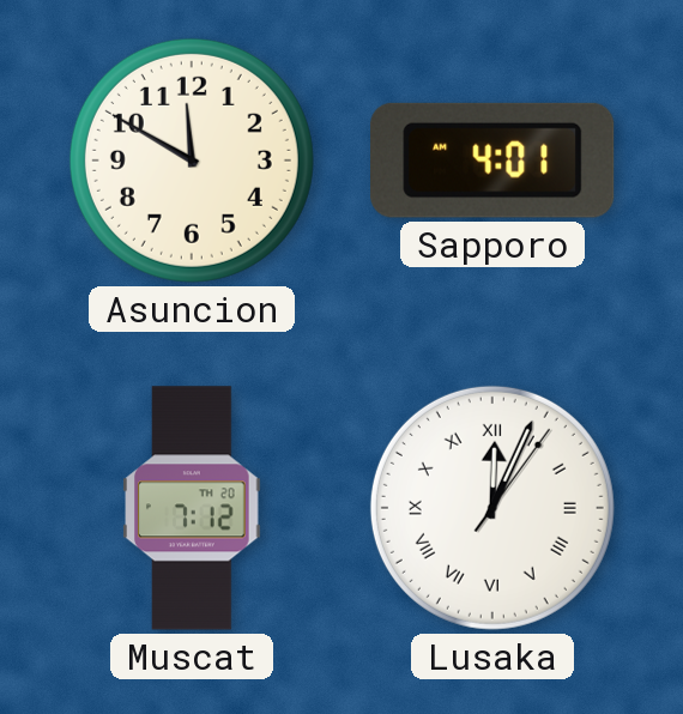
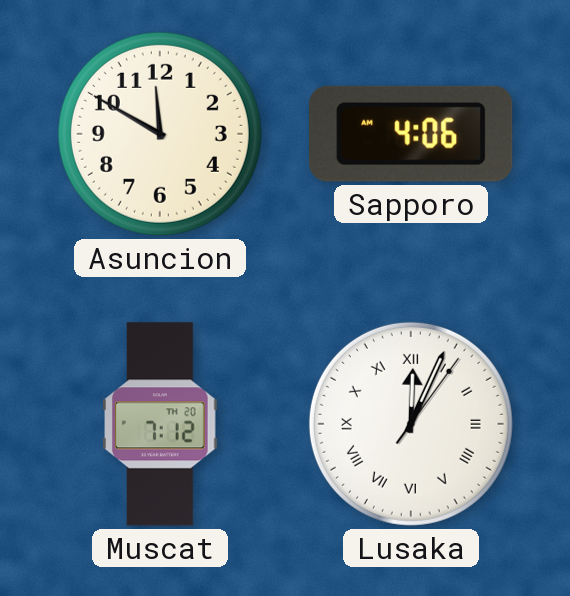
Sapporo: 4:01 -> 4:06
